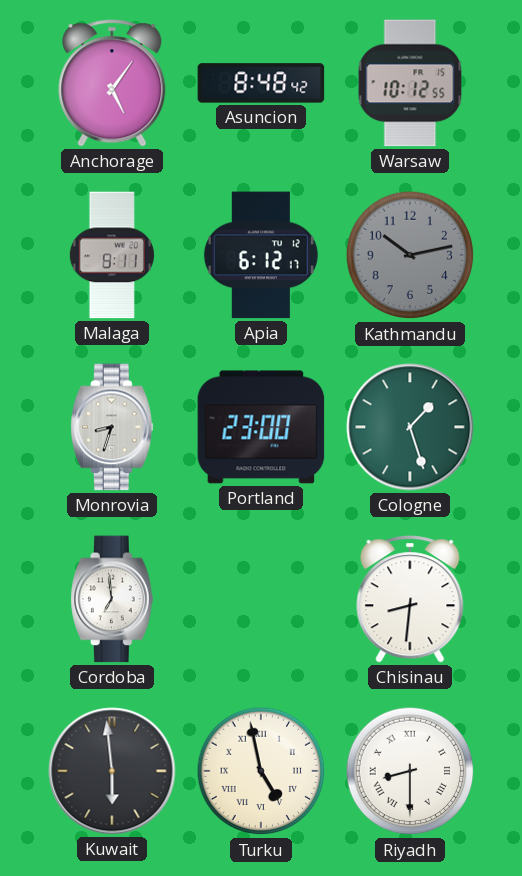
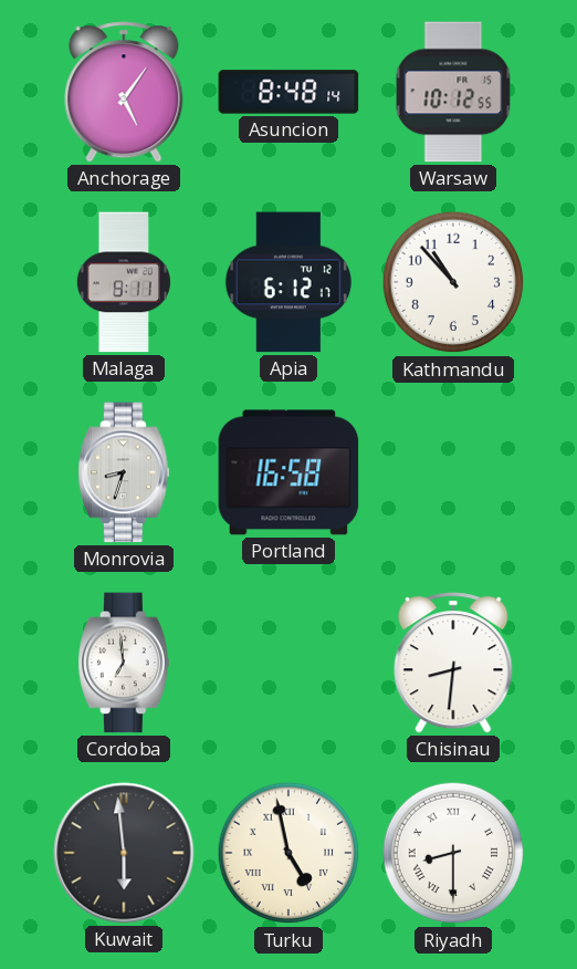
Asuncion: 8:48:42 -> 8:48:14
Kathmandu: 10:13 -> 10:53
Kathmandu dial: grey -> white
Portland: 23:00 -> 16:58
Cologne: 1:27 -> none
